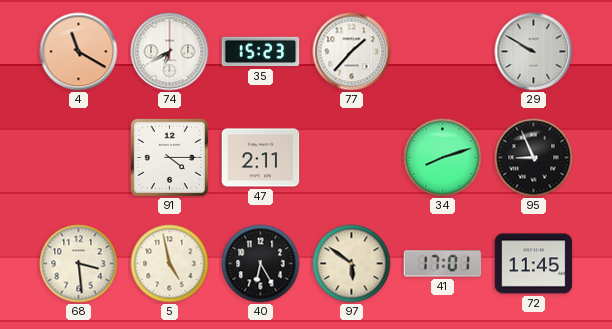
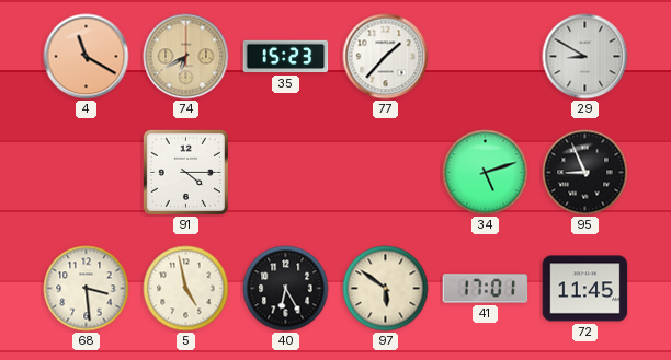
74 dial: white -> champagne
29: 9:50 -> 8:50
47: 2:11 -> none
34: 8:12 -> 5:12
